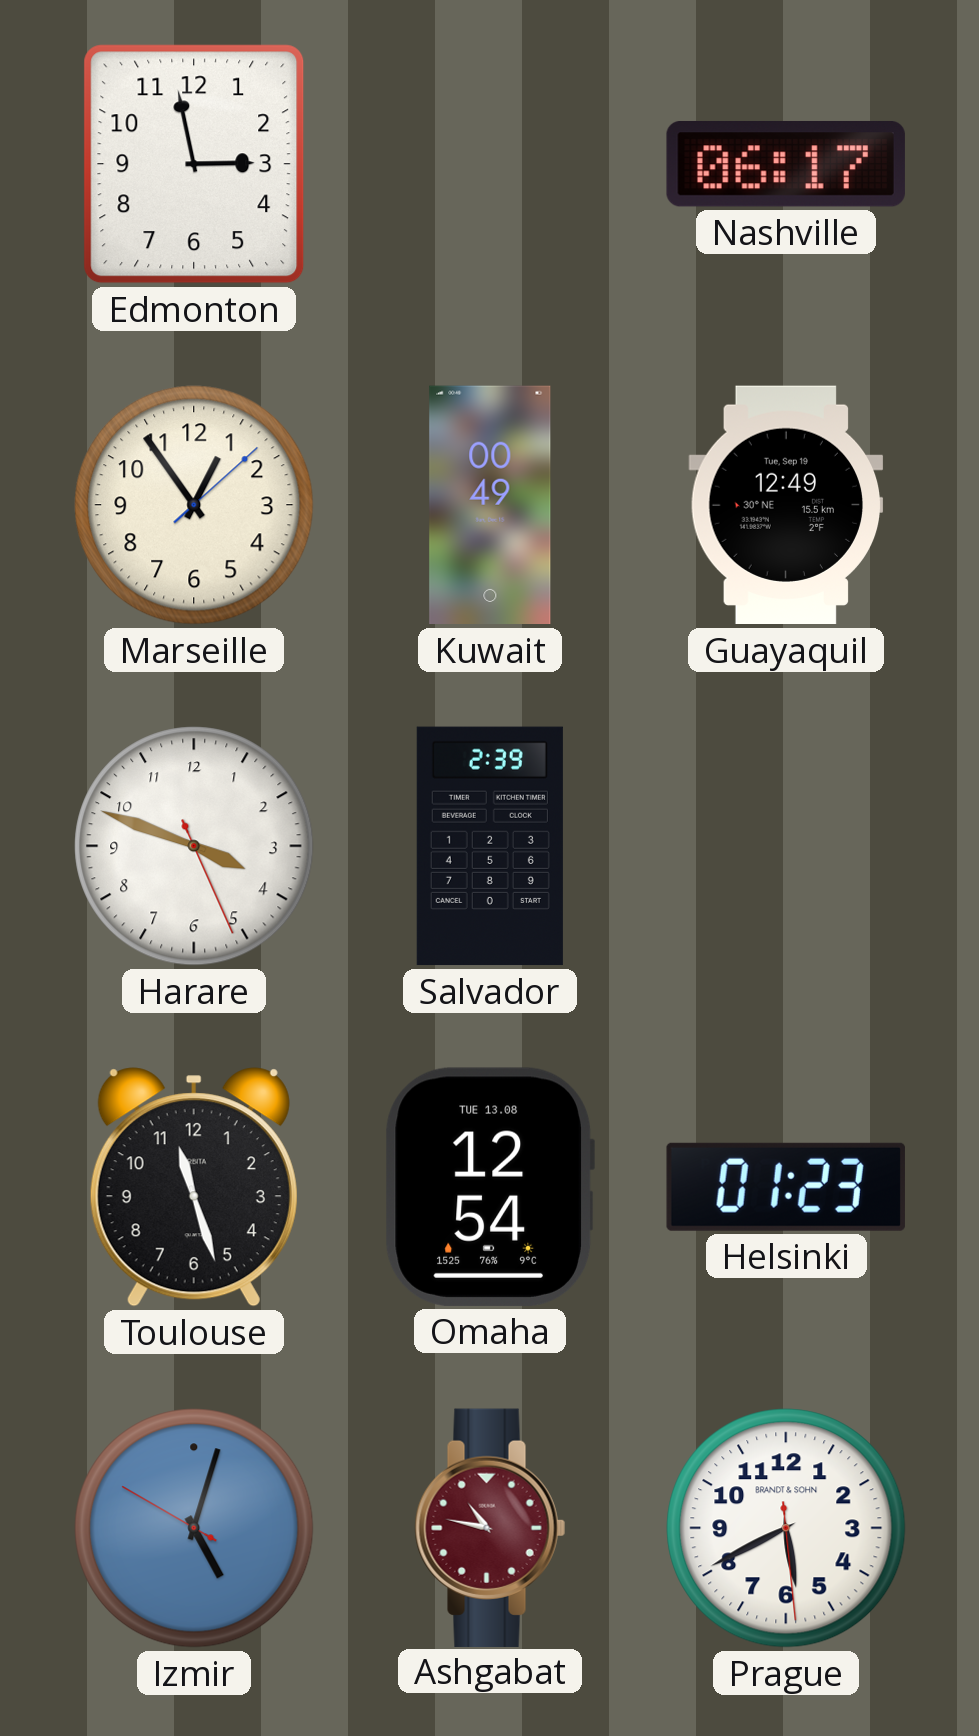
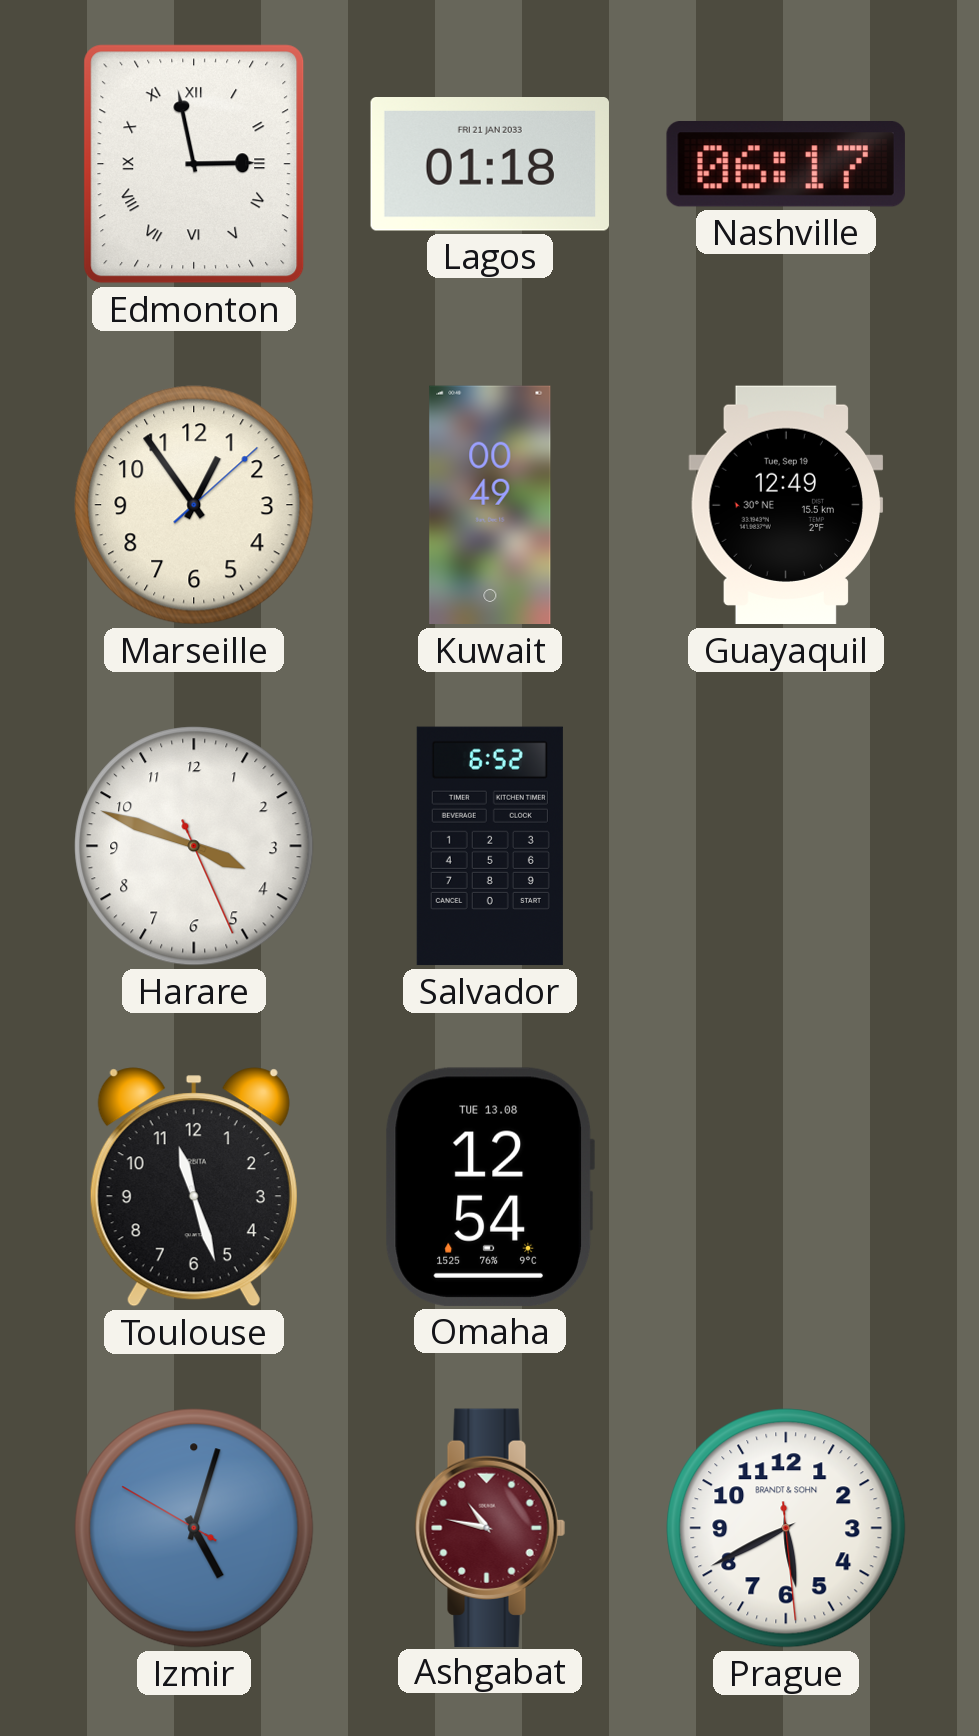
Edmonton numerals: Arabic -> Roman
Lagos: none -> 01:18
Salvador: 2:39 -> 6:52
Helsinki: 01:23 -> none
